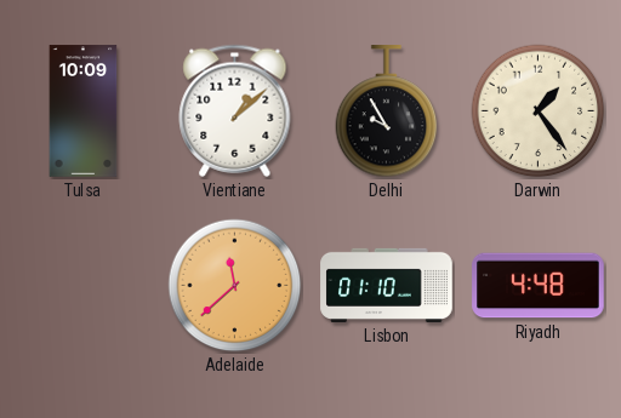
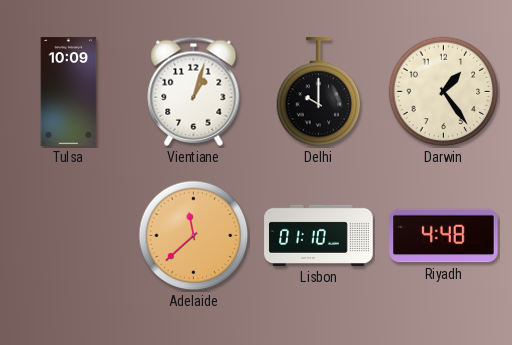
Vientiane: 1:08 -> 1:03
Delhi: 9:55 -> 10:00
